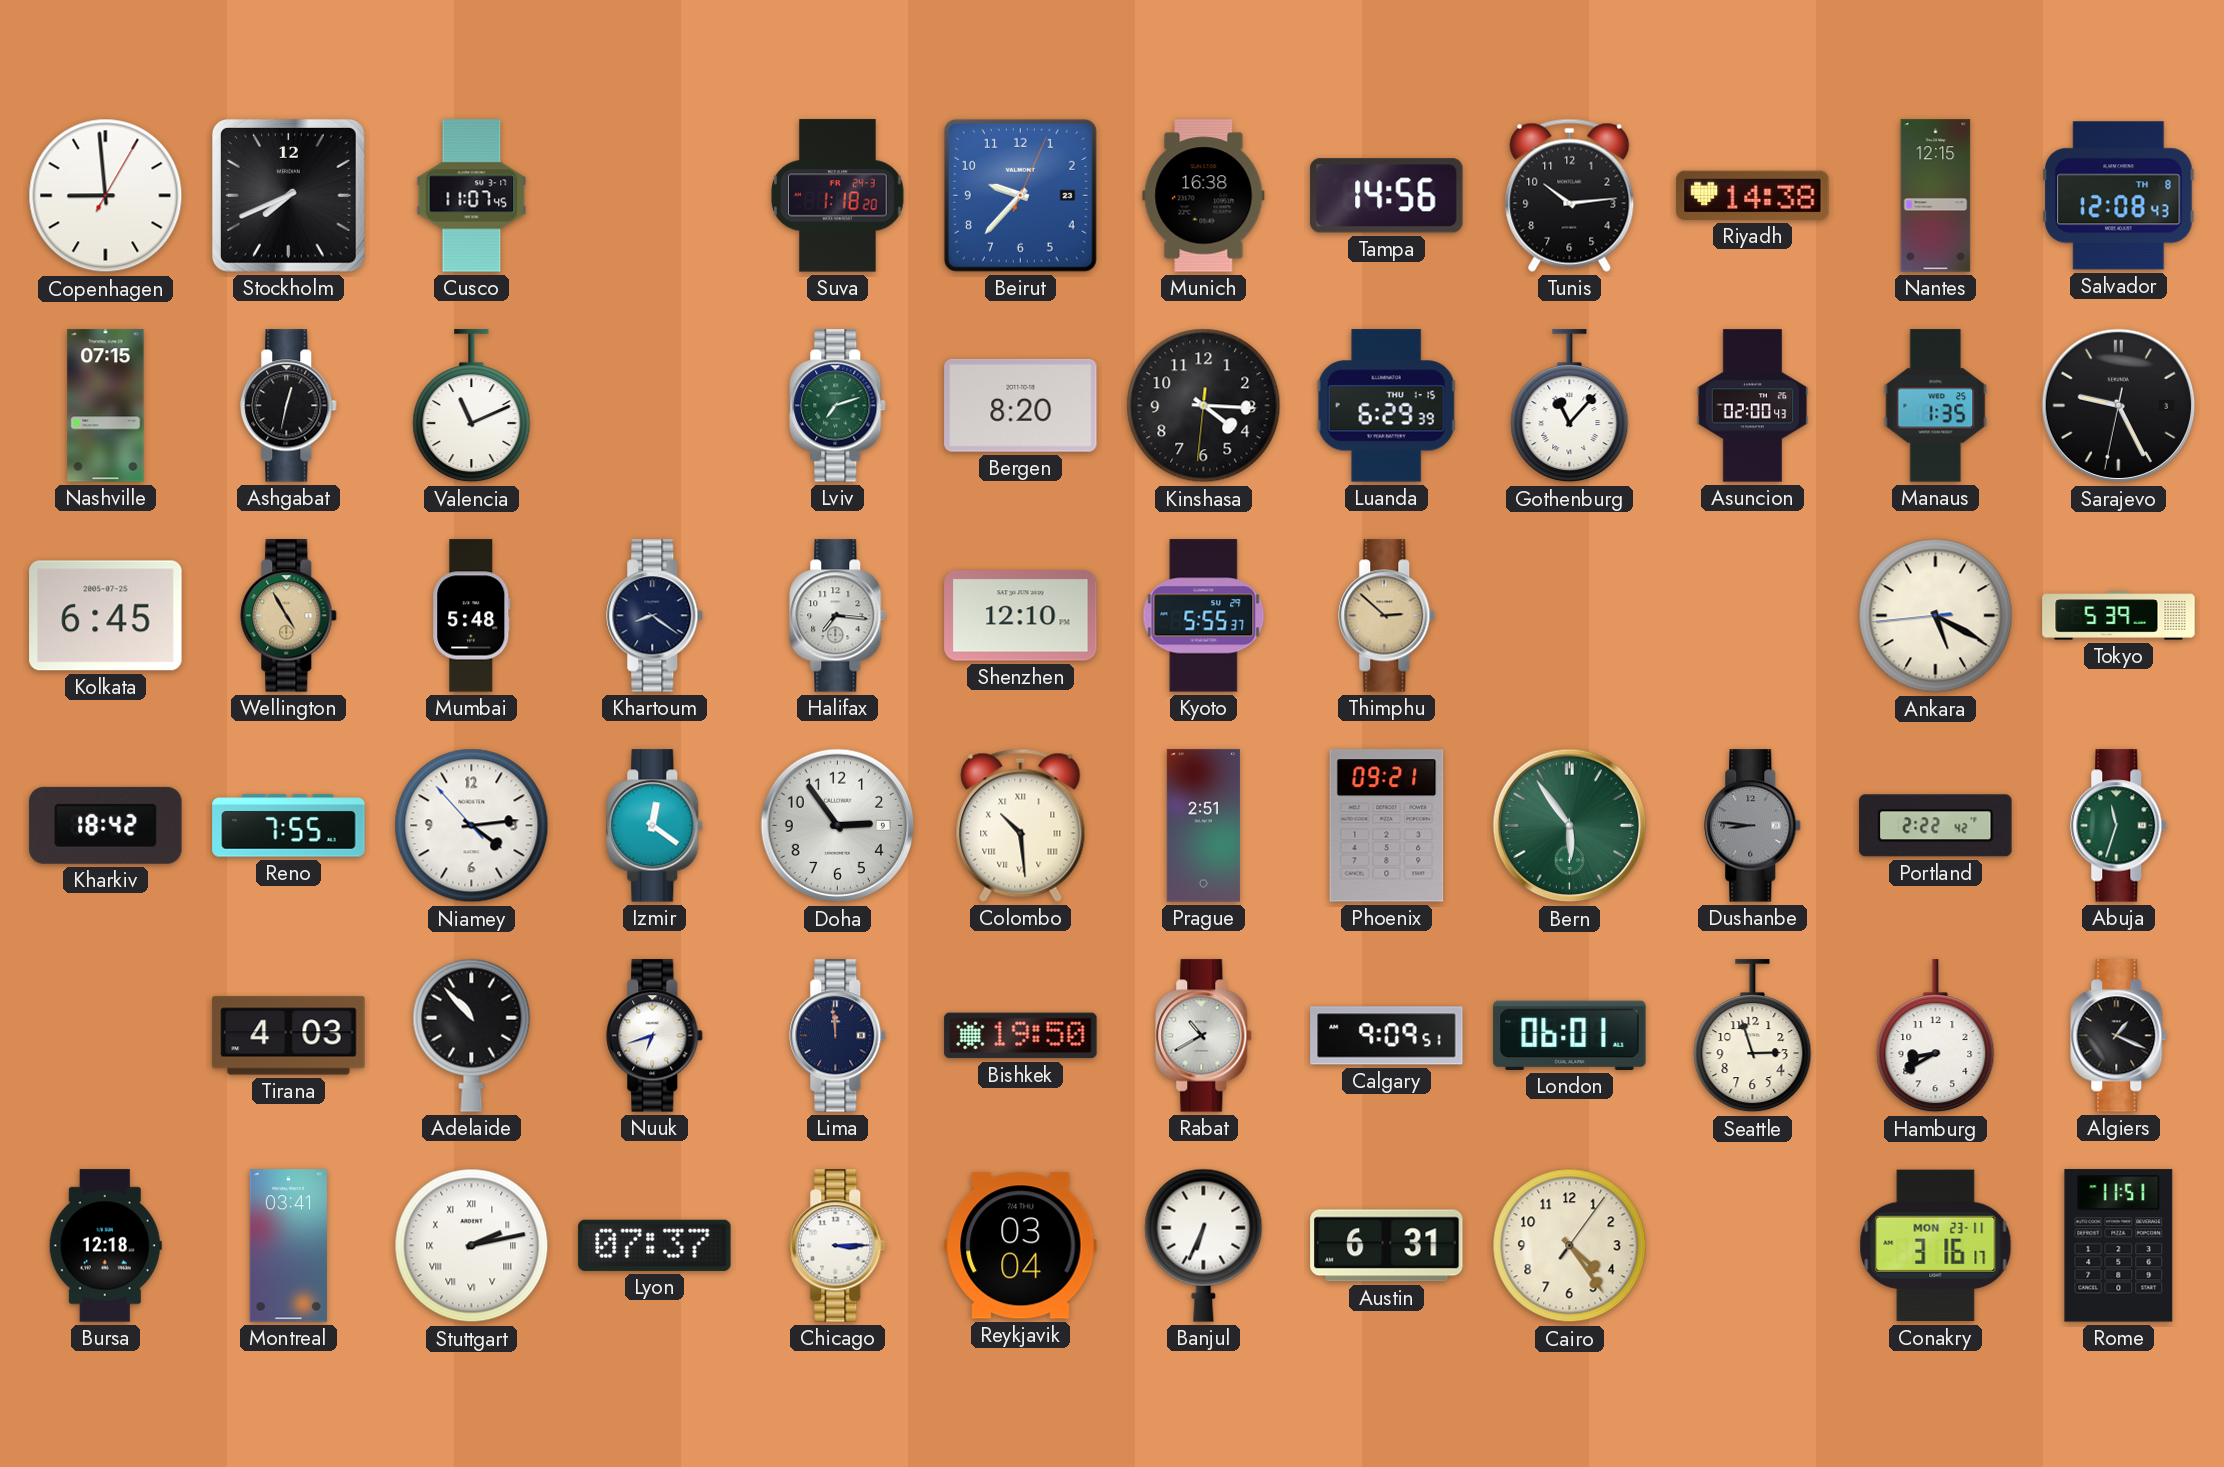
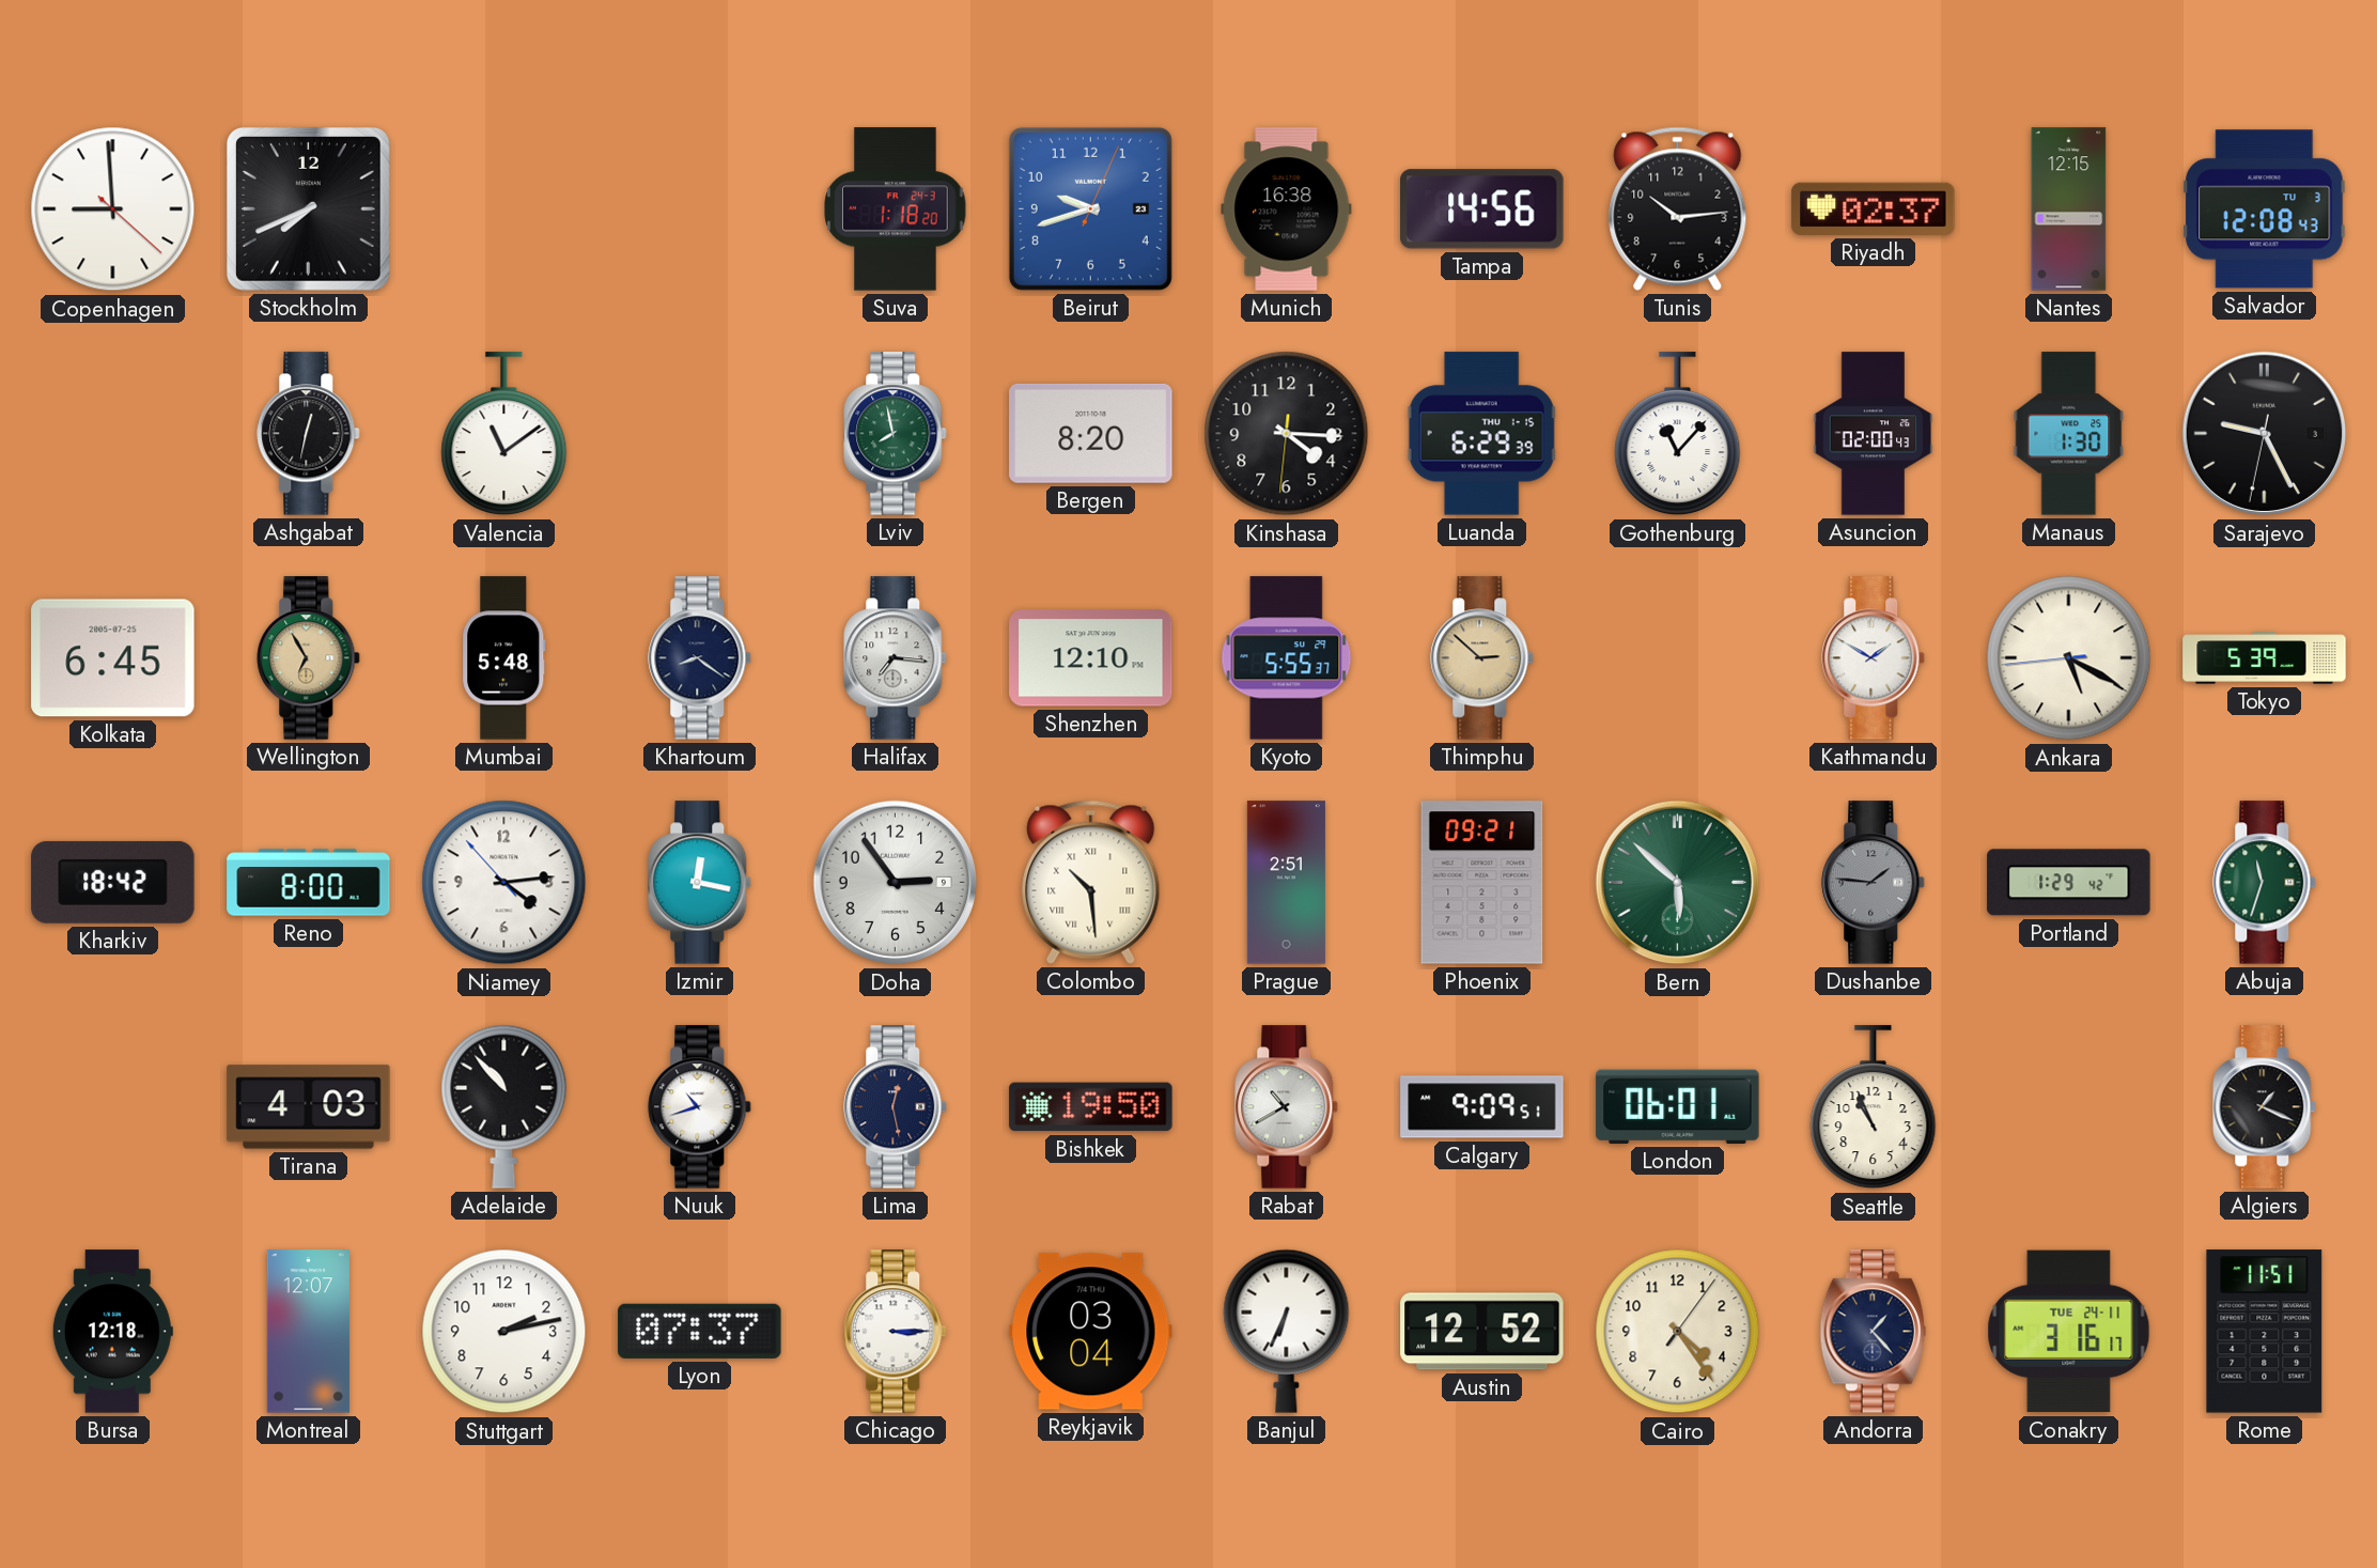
Copenhagen: 8:59:05 -> 8:59:22
Cusco: 11:07 -> none
Beirut: 9:37 -> 9:42
Riyadh: 14:38 -> 02:37
Salvador date: TH 8 -> TU 3
Nashville: 07:15 -> none
Valencia: 11:11 -> 11:09
Lviv: 7:12 -> 7:58
Manaus: 1:35 -> 1:30
Wellington: 4:55 -> 6:55
Kathmandu: none -> 1:50
Reno: 7:55 -> 8:00
Izmir: 12:21 -> 12:17
Bern: 5:54 -> 5:52
Dushanbe: 8:46 -> 1:46
Portland: 2:22 -> 1:29
Nuuk: 6:42 -> 10:42
Lima: 11:59 -> 12:28
Seattle: 2:57 -> 10:56
Hamburg: 8:40 -> none
Montreal: 03:41 -> 12:07
Stuttgart numerals: Roman -> Arabic
Austin: 6:31 -> 12:52
Andorra: none -> 1:23
Conakry date: MON 23-11 -> TUE 24-11
